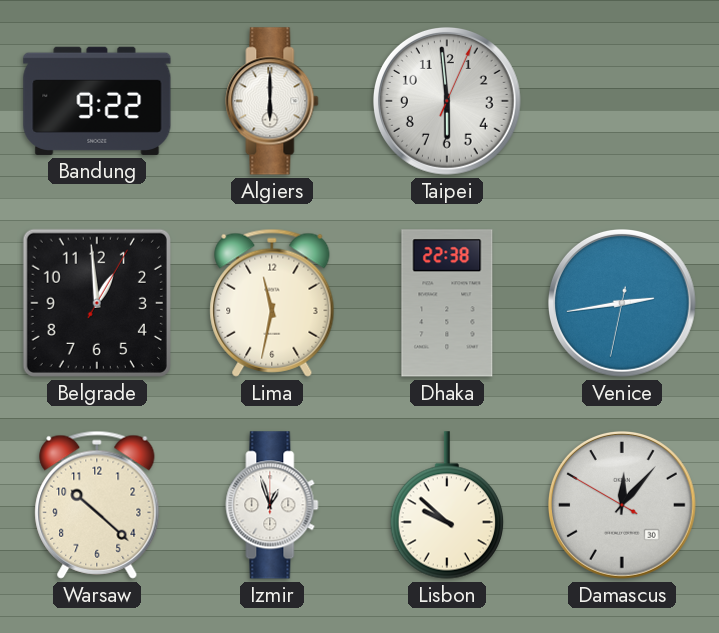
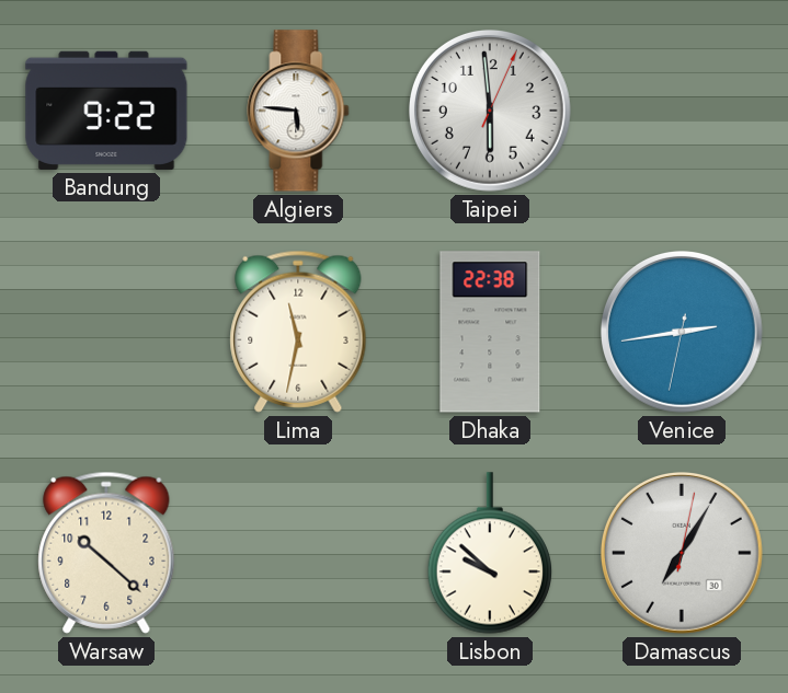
Algiers: 6:00 -> 5:46
Belgrade: 12:59 -> none
Izmir: 12:57 -> none
Damascus: 12:06 -> 7:05
